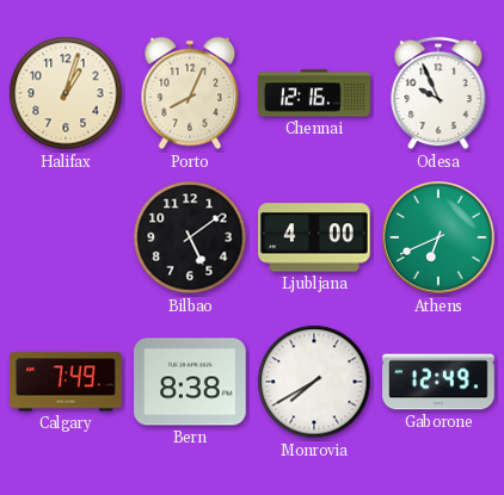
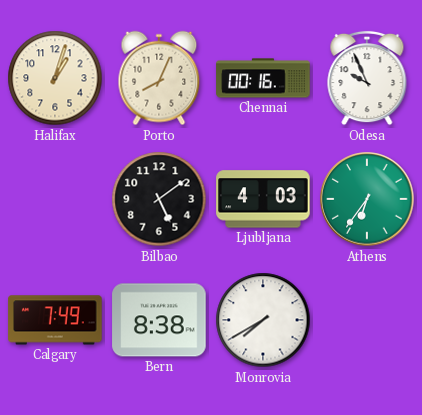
Chennai: 12:16 -> 00:16
Ljubljana: 4:00 -> 4:03
Athens: 6:41 -> 6:36
Gaborone: 12:49 -> none
